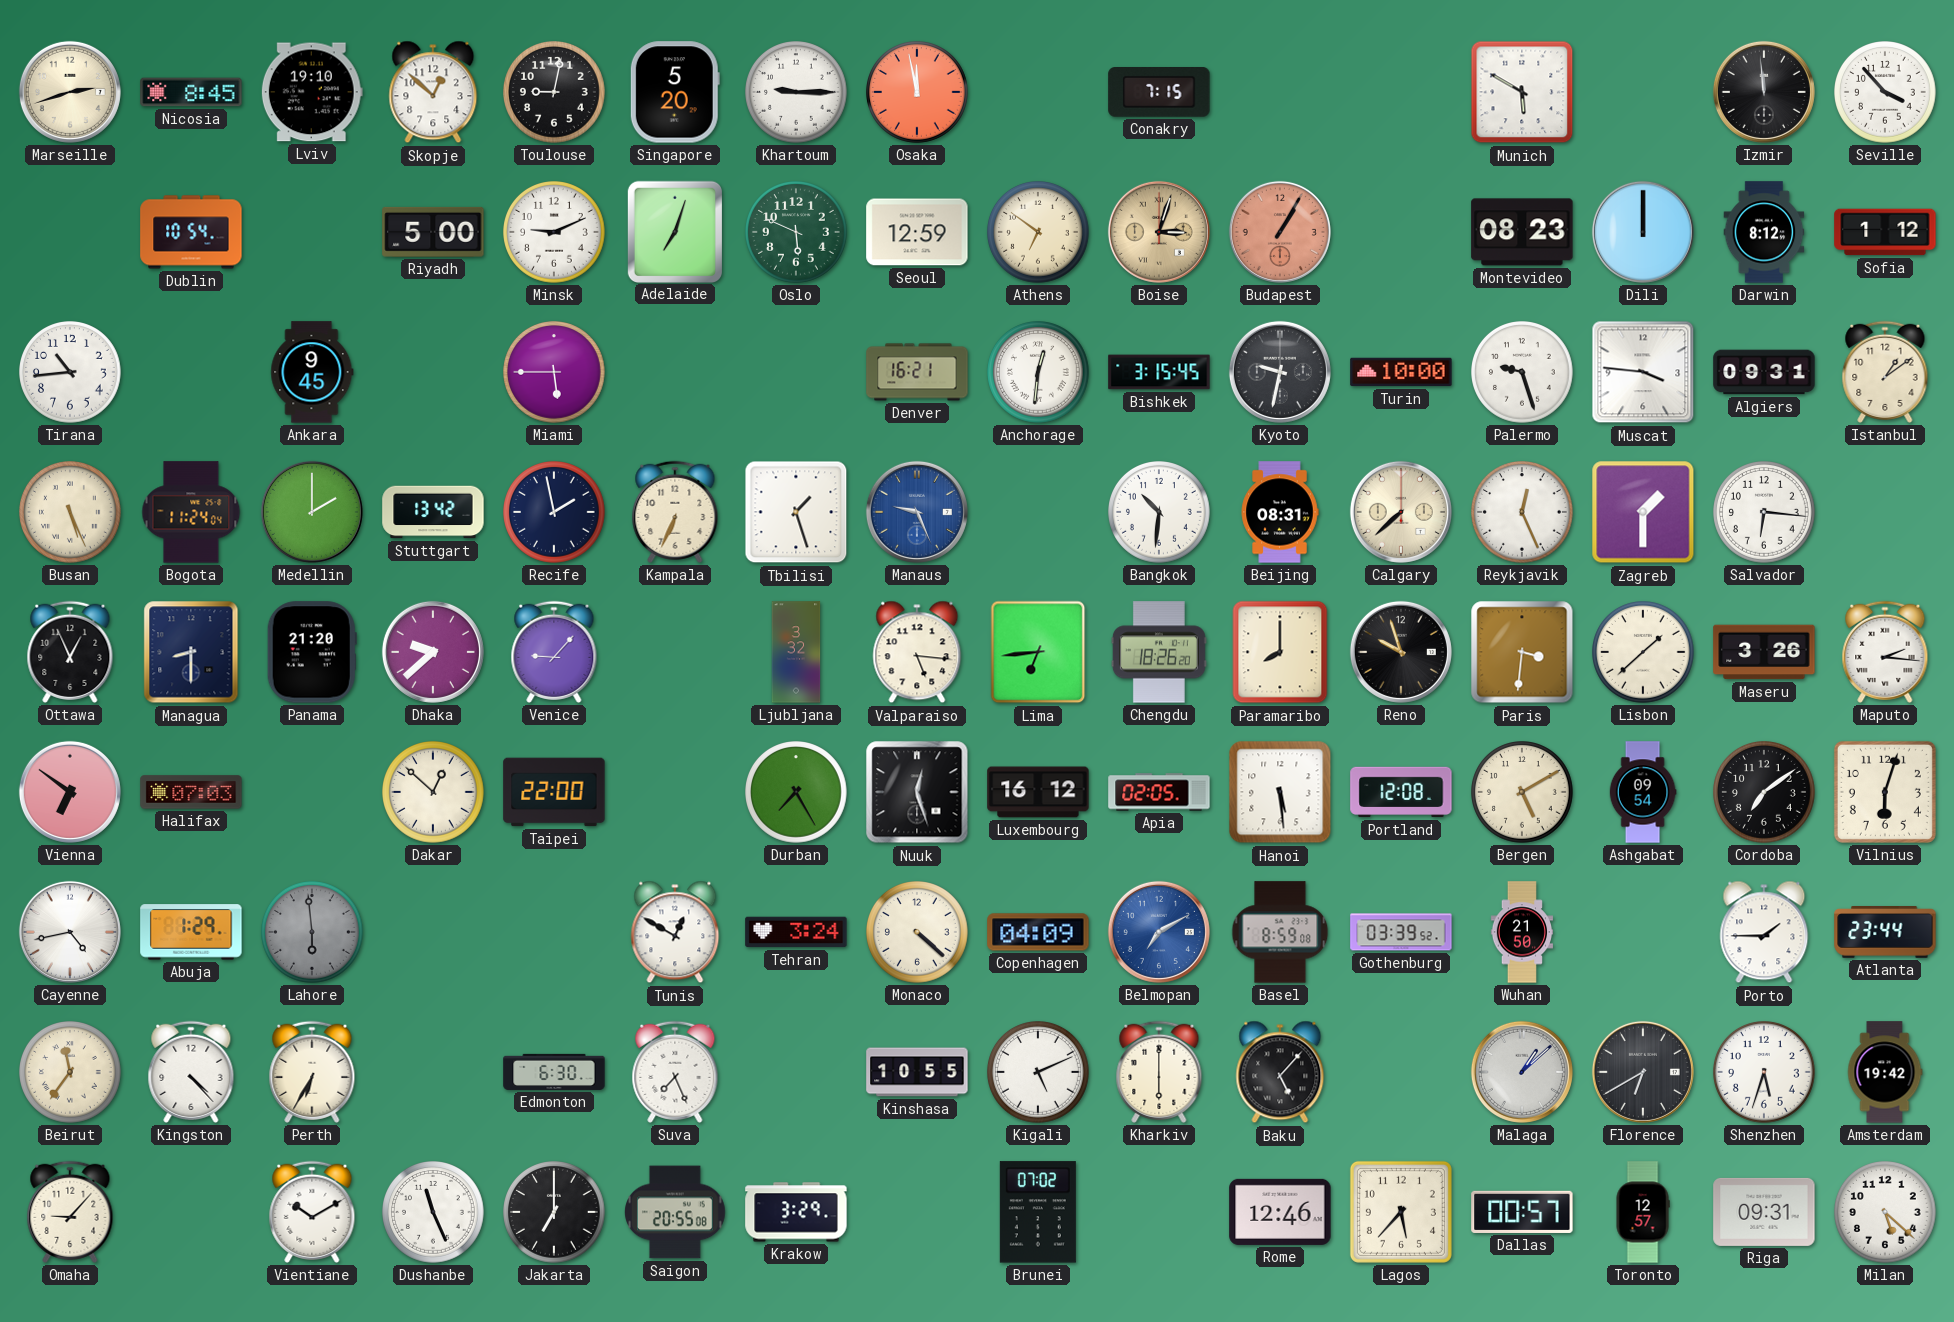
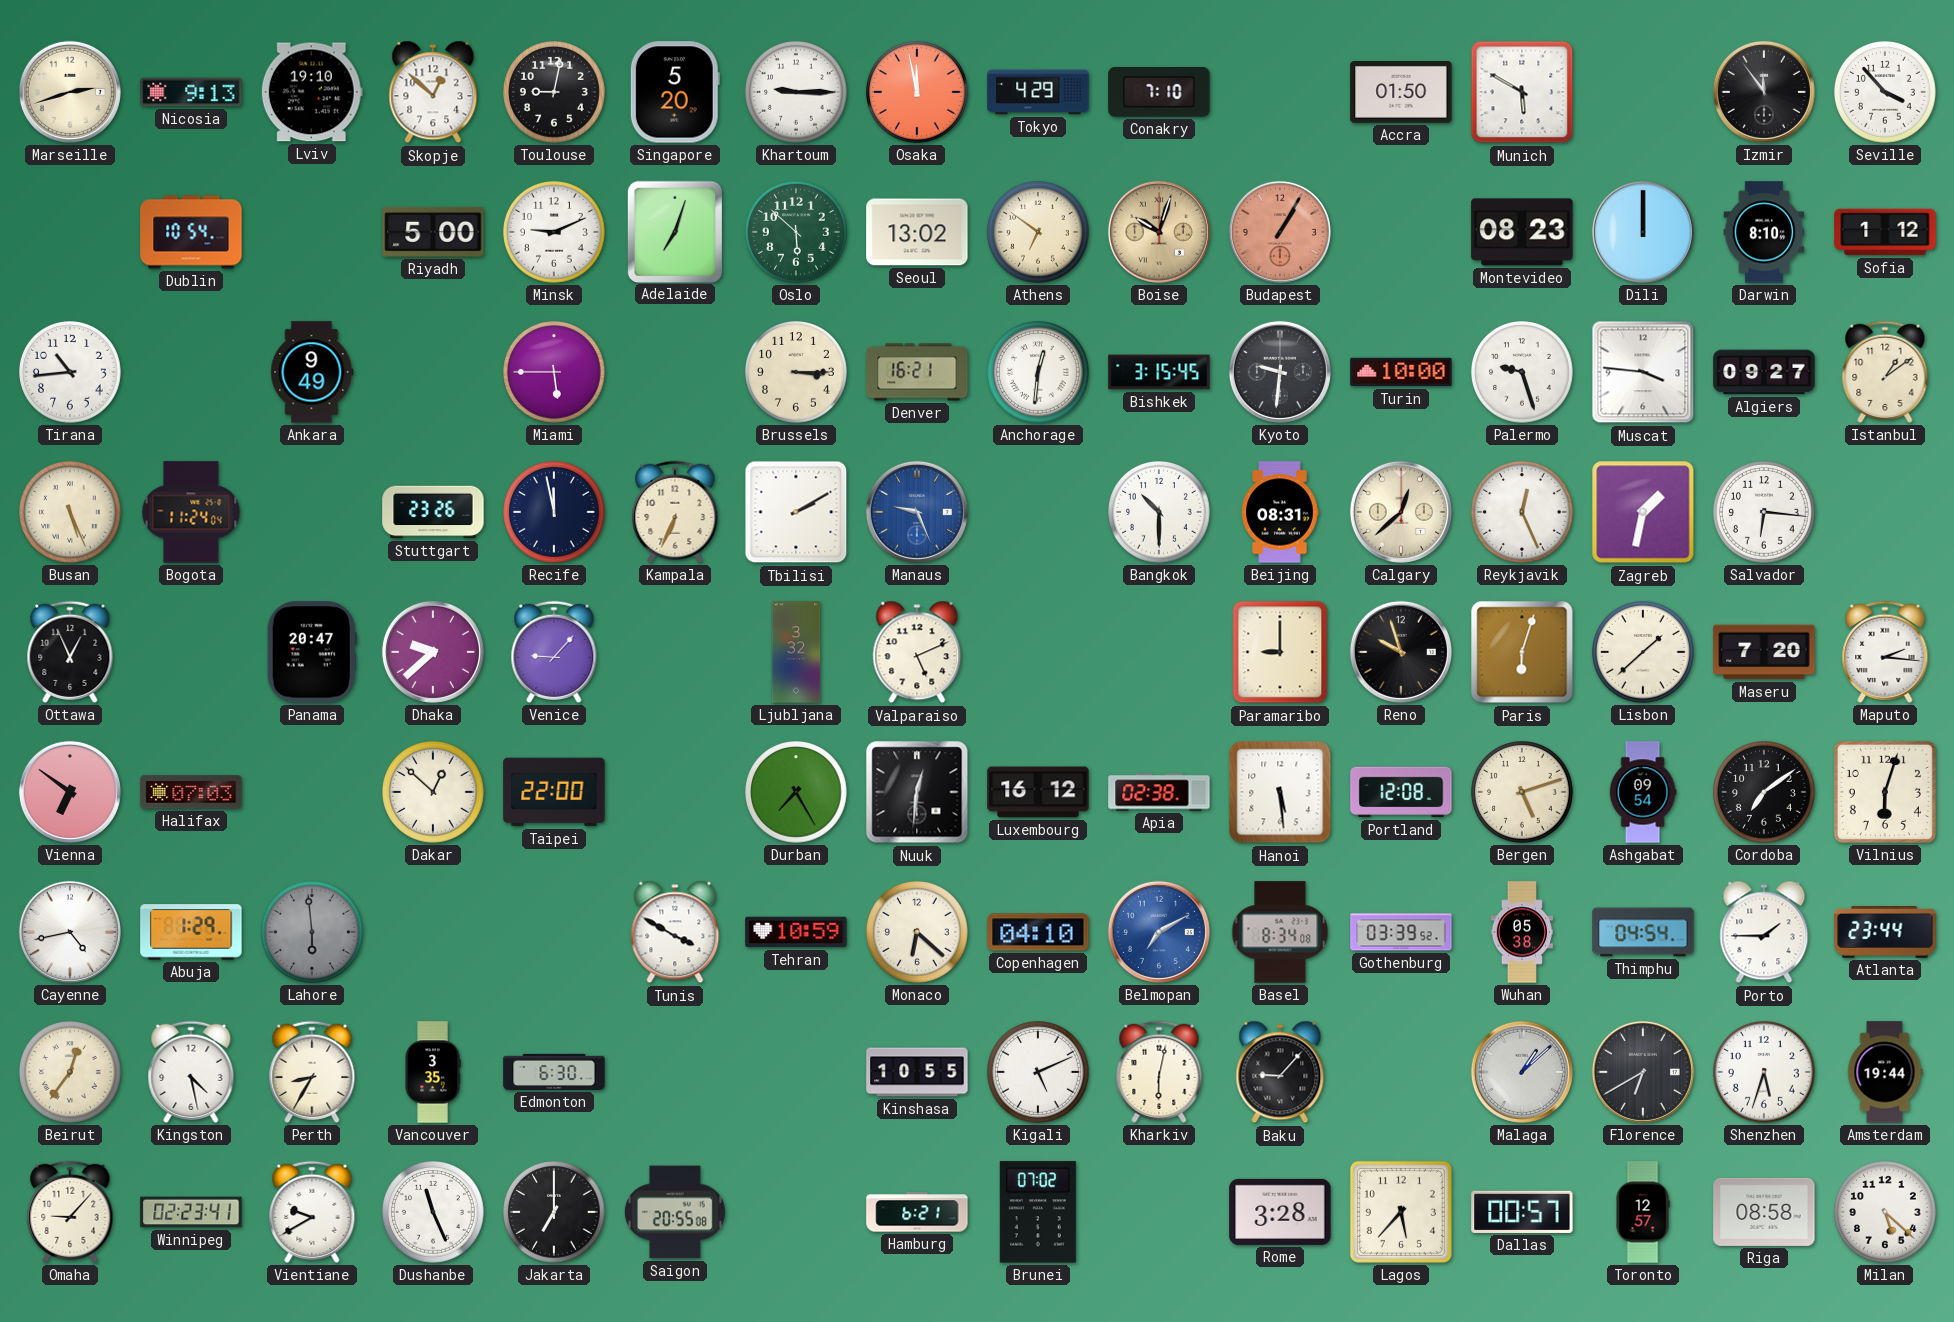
Nicosia: 8:45 -> 9:13
Tokyo: none -> 4:29
Conakry: 7:15 -> 7:10
Accra: none -> 01:50
Izmir: 11:59 -> 11:54
Oslo: 5:49 -> 5:52
Seoul: 12:59 -> 13:02
Boise: 3:03 -> 10:03
Darwin: 8:12 -> 8:10
Ankara: 9:45 -> 9:49
Brussels: none -> 3:15
Kyoto: 9:32 -> 9:31
Algiers: 09:31 -> 09:27
Medellin: 2:00 -> none
Stuttgart: 13:42 -> 23:26
Recife: 1:58 -> 11:58
Tbilisi: 1:27 -> 2:10
Bangkok: 10:31 -> 10:30
Calgary: 7:38 -> 12:38
Zagreb: 1:30 -> 1:32
Managua: 8:30 -> none
Panama: 21:20 -> 20:47
Valparaiso: 5:16 -> 5:11
Lima: 6:44 -> none
Chengdu: 18:26 -> none
Paramaribo: 8:00 -> 9:00
Paris: 3:31 -> 6:03
Maseru: 3:26 -> 7:20
Nuuk: 12:27 -> 12:31
Apia: 02:05 -> 02:38
Bergen: 5:10 -> 5:12
Tunis: 12:50 -> 3:50
Tehran: 3:24 -> 10:59
Monaco: 4:22 -> 6:22
Copenhagen: 04:09 -> 04:10
Basel: 8:59 -> 8:34
Wuhan: 21:50 -> 05:38
Thimphu: none -> 04:54
Beirut: 11:36 -> 12:36
Kingston: 4:23 -> 4:28
Perth: 6:35 -> 8:35
Vancouver: none -> 3:35
Suva: 7:26 -> none
Kharkiv: 6:00 -> 6:02
Baku: 5:07 -> 9:07
Amsterdam: 19:42 -> 19:44
Winnipeg: none -> 02:23
Vientiane: 10:10 -> 9:40
Krakow: 3:29 -> none
Hamburg: none -> 6:21
Rome: 12:46 -> 3:28
Riga: 09:31 -> 08:58
